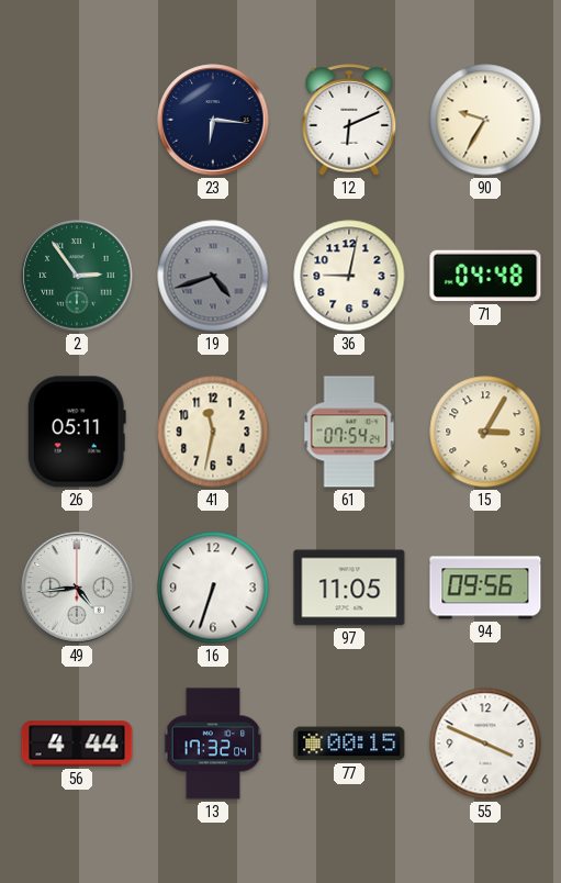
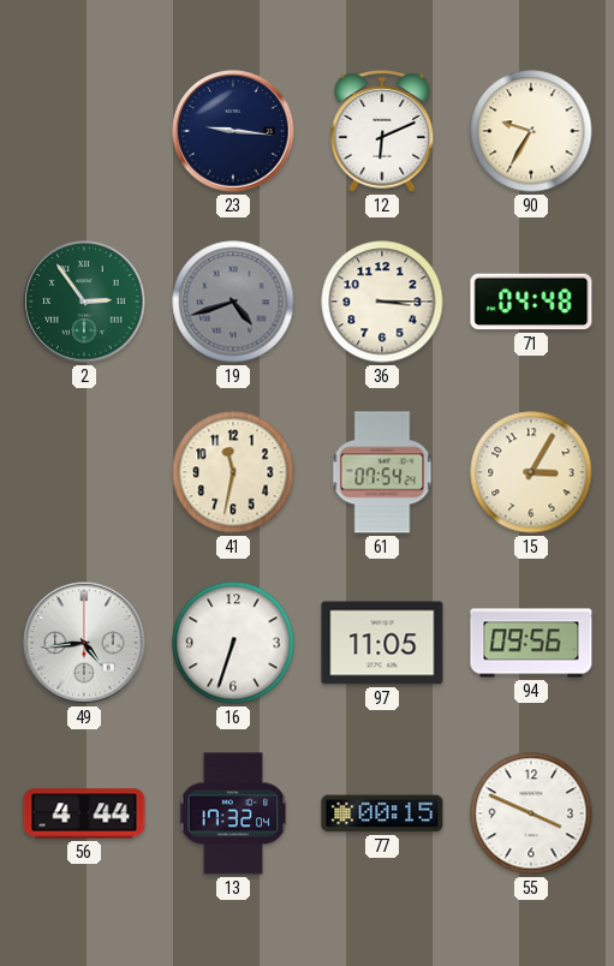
23: 6:16 -> 9:16
36: 9:02 -> 3:15
26: 05:11 -> none
